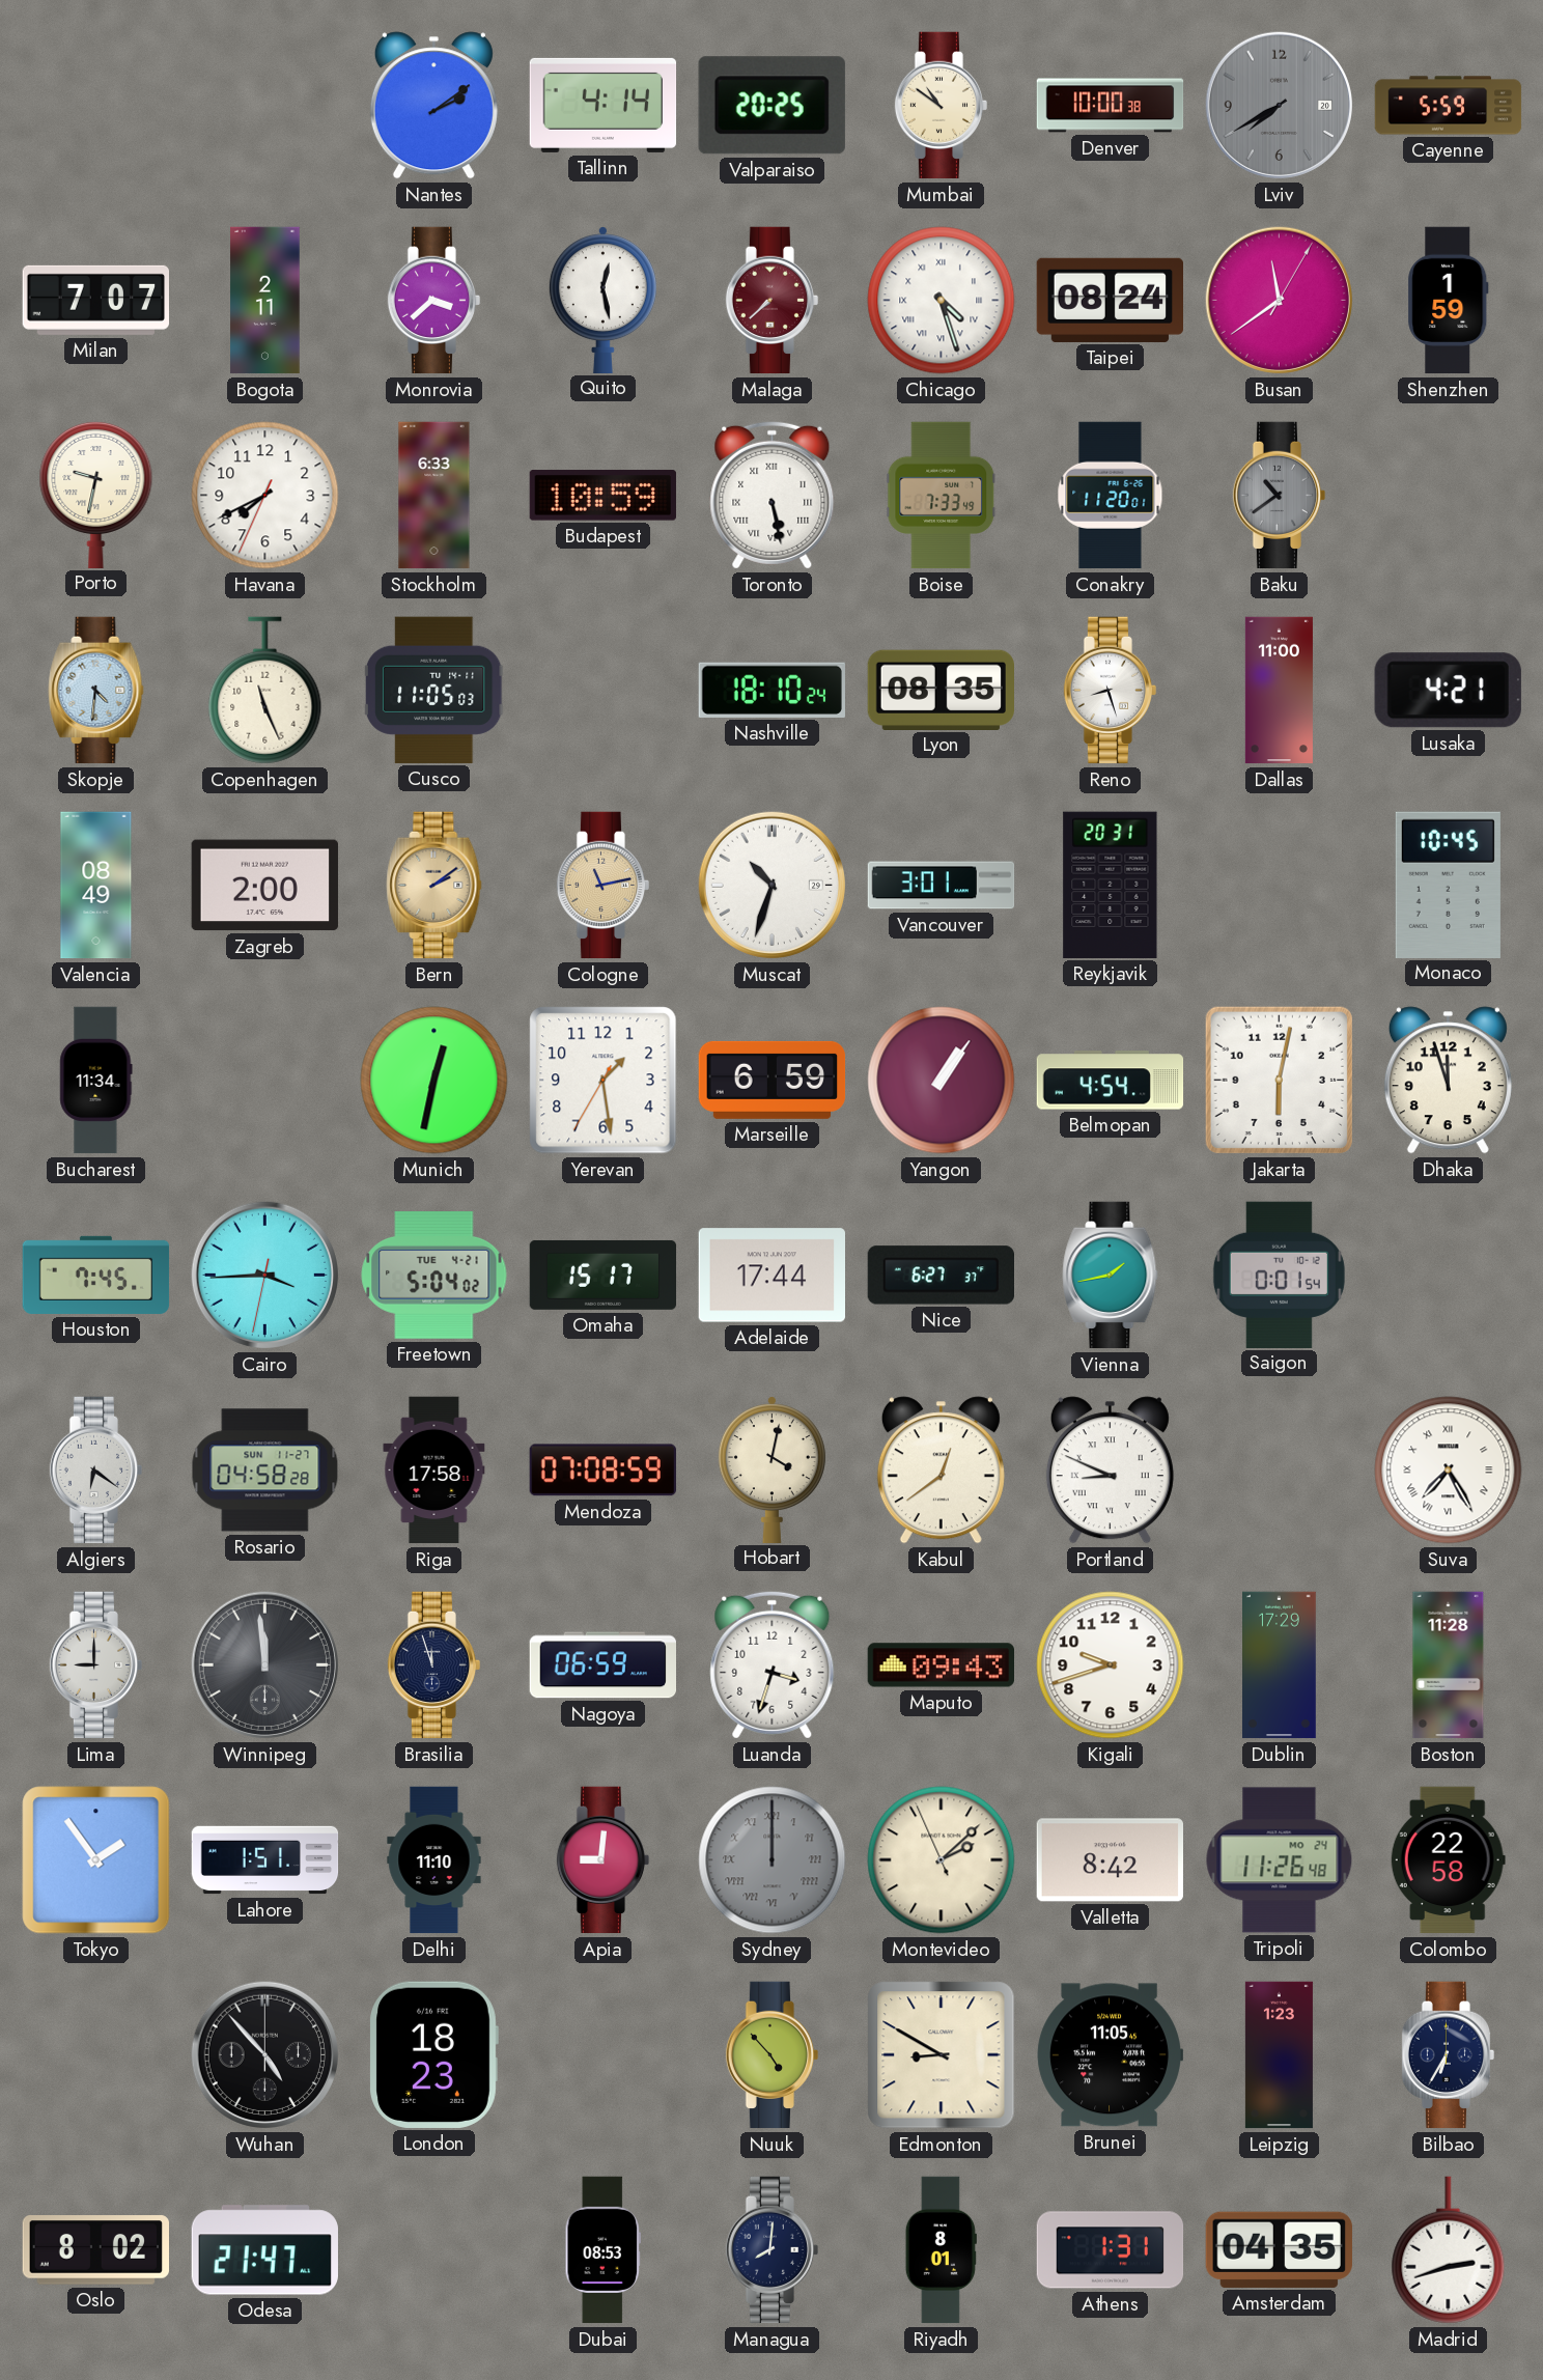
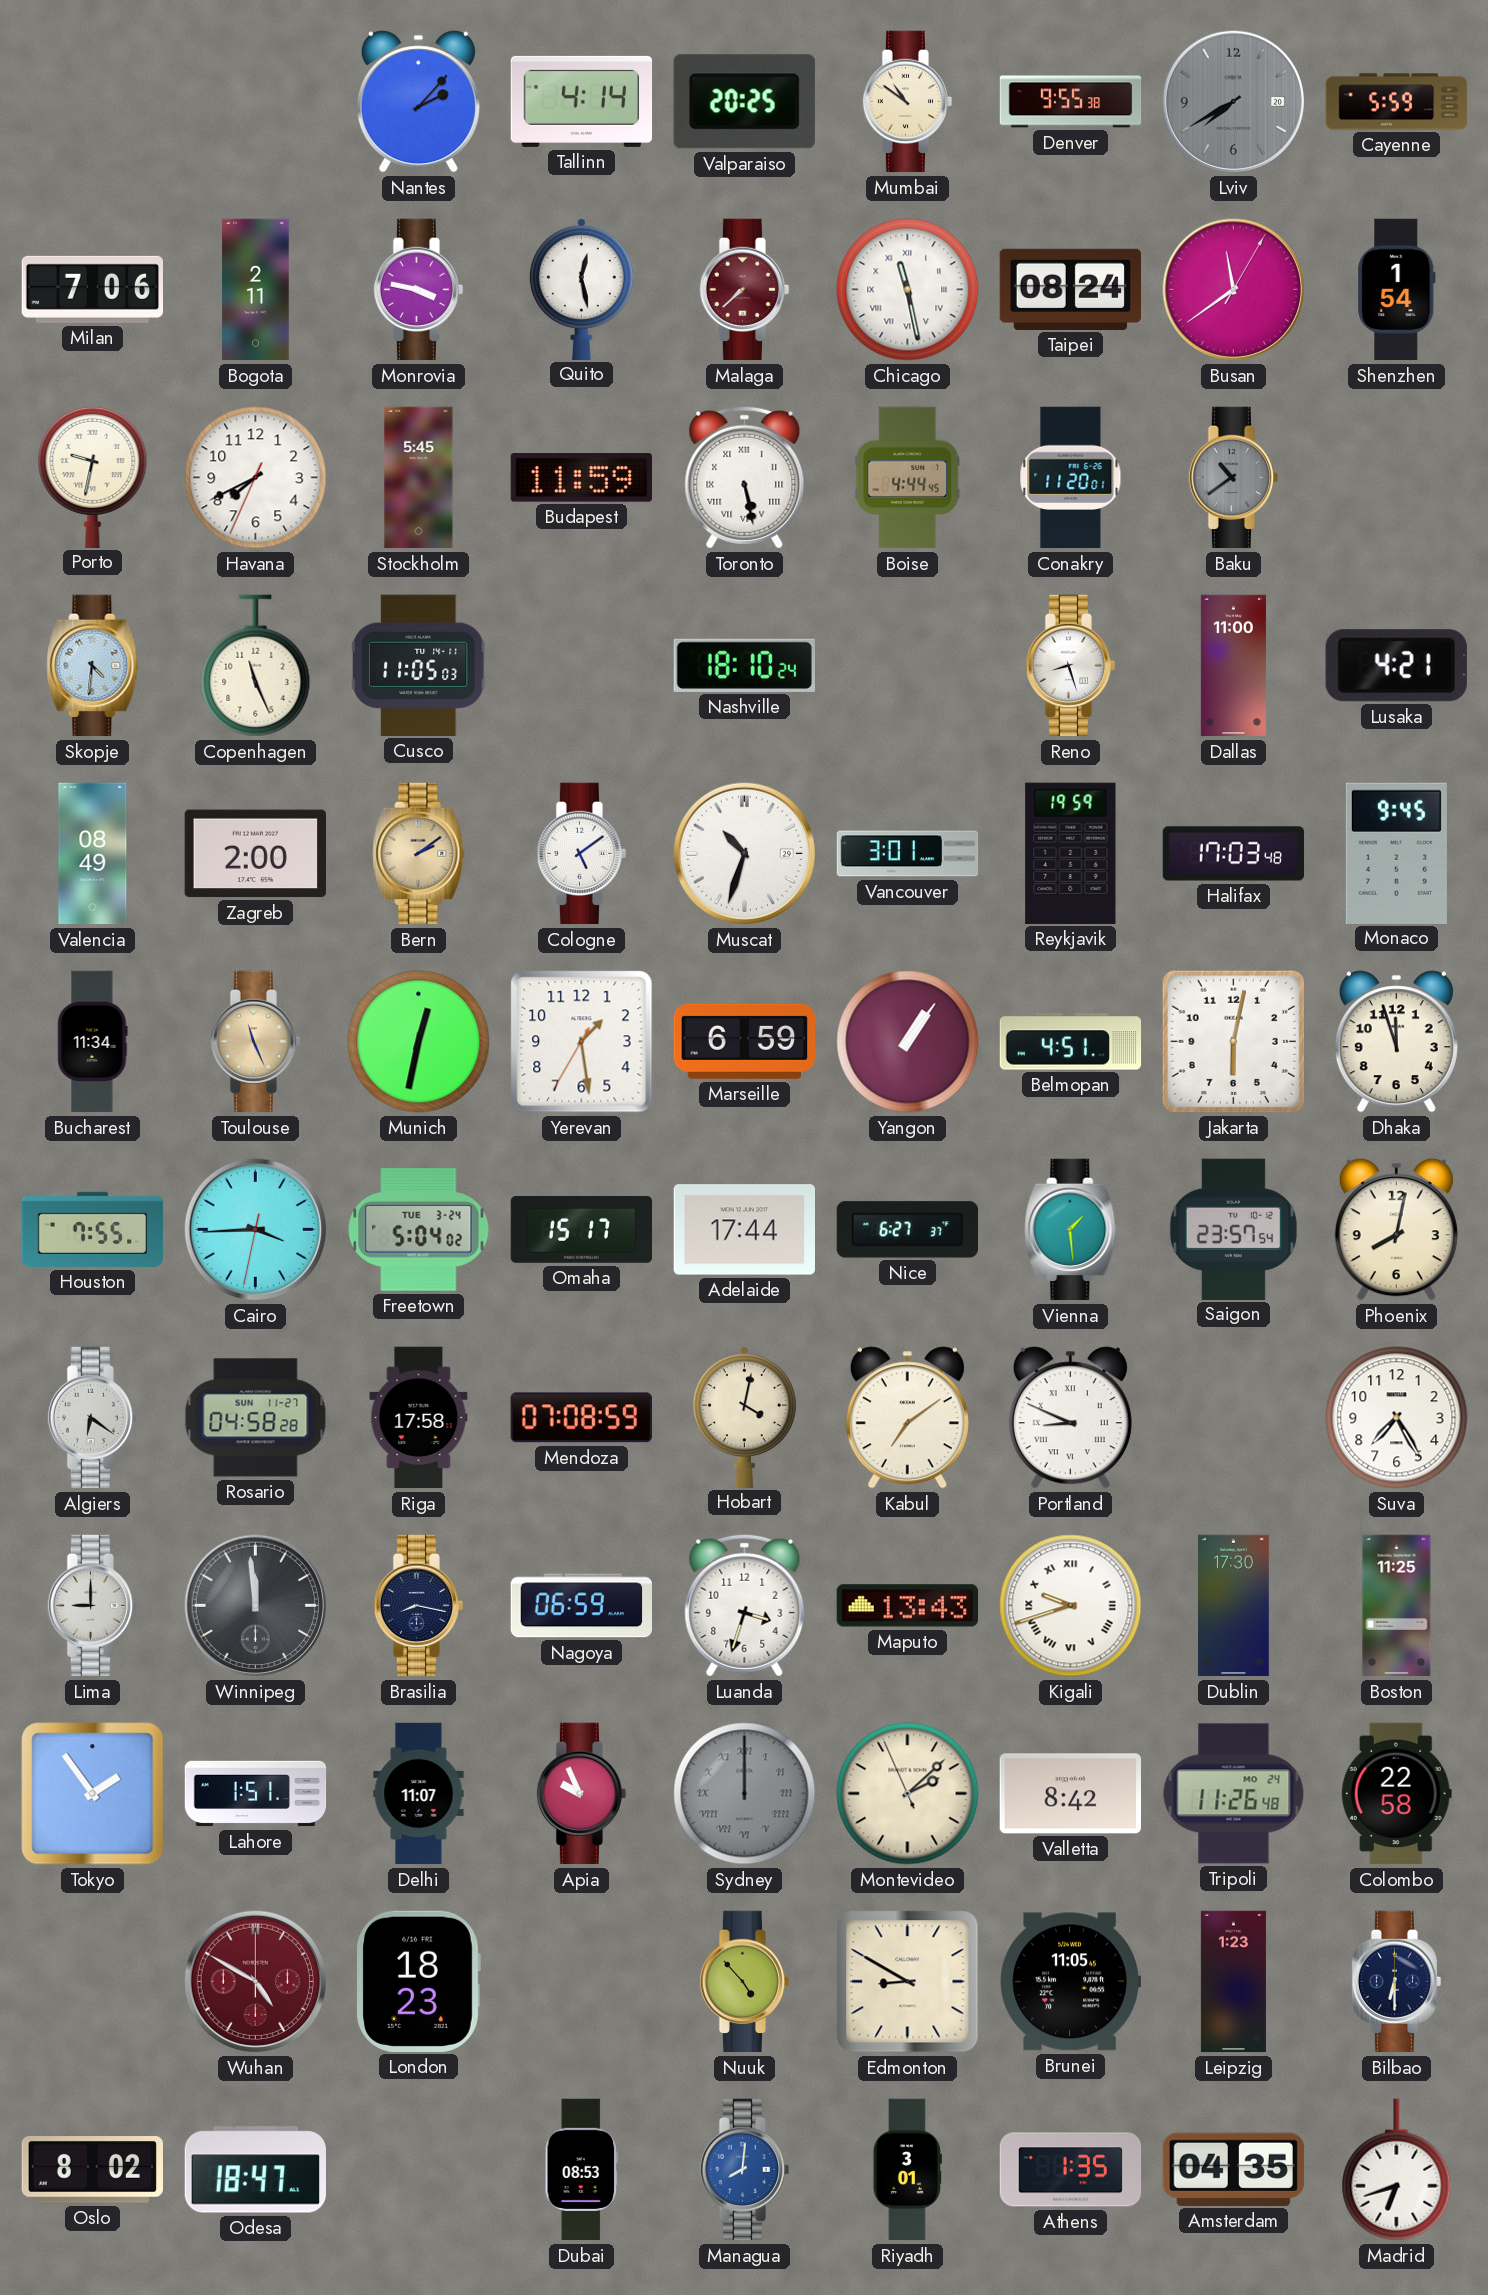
Nantes: 2:09 -> 2:07
Denver: 10:00 -> 9:55
Milan: 7:07 -> 7:06
Monrovia: 3:38 -> 3:47
Chicago: 4:27 -> 11:28
Shenzhen: 1:59 -> 1:54
Stockholm: 6:33 -> 5:45
Budapest: 10:59 -> 11:59
Boise: 7:33 -> 4:44
Lyon: 08:35 -> none
Cologne: 11:13 -> 5:09
Cologne dial: champagne -> white
Reykjavik: 20:31 -> 19:59
Halifax: none -> 17:03
Monaco: 10:45 -> 9:45
Toulouse: none -> 11:26
Belmopan: 4:54 -> 4:51
Houston: 7:45 -> 7:55
Freetown date: TUE 4-21 -> TUE 3-24
Vienna: 1:43 -> 1:29
Saigon: 0:01 -> 23:57
Phoenix: none -> 8:02
Kabul: 12:39 -> 7:09
Suva numerals: Roman -> Arabic
Brasilia: 11:57 -> 8:17
Maputo: 09:43 -> 13:43
Kigali numerals: Arabic -> Roman
Dublin: 17:29 -> 17:30
Boston: 11:28 -> 11:25
Delhi: 11:10 -> 11:07
Apia: 9:01 -> 9:56
Wuhan: 4:53 -> 4:50
Wuhan dial: black -> burgundy
Bilbao: 6:35 -> 6:30
Odesa: 21:47 -> 18:47
Managua dial: navy -> blue
Riyadh: 8:01 -> 3:01
Athens: 1:31 -> 1:35
Madrid: 2:42 -> 6:42
